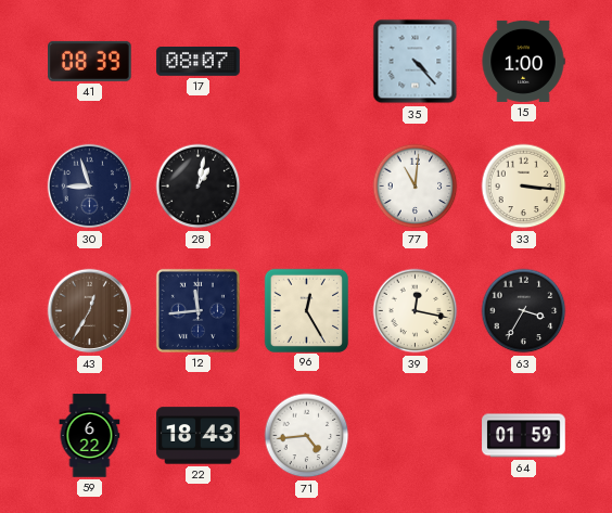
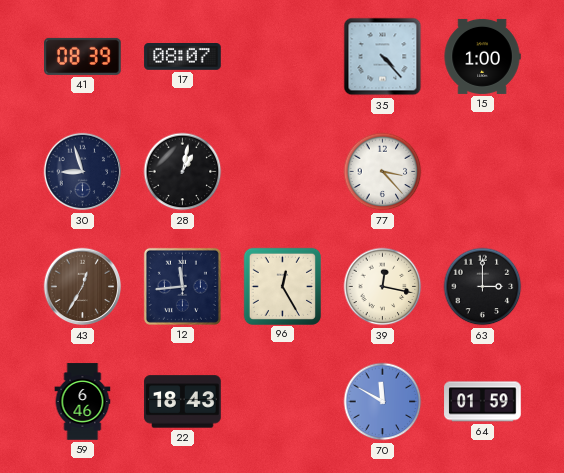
77: 11:01 -> 3:23
33: 3:16 -> none
63: 3:35 -> 3:00
59: 6:22 -> 6:46
71: 4:44 -> none
70: none -> 11:50
